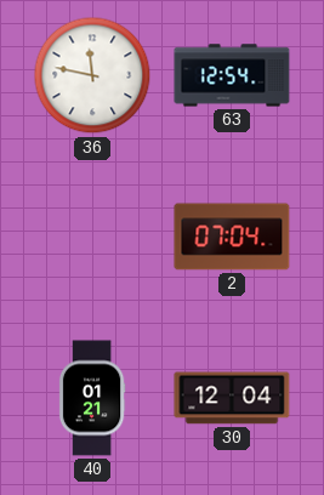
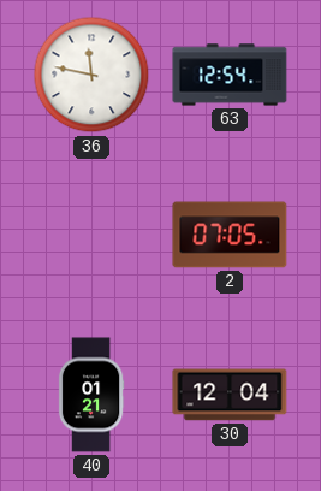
2: 07:04 -> 07:05
